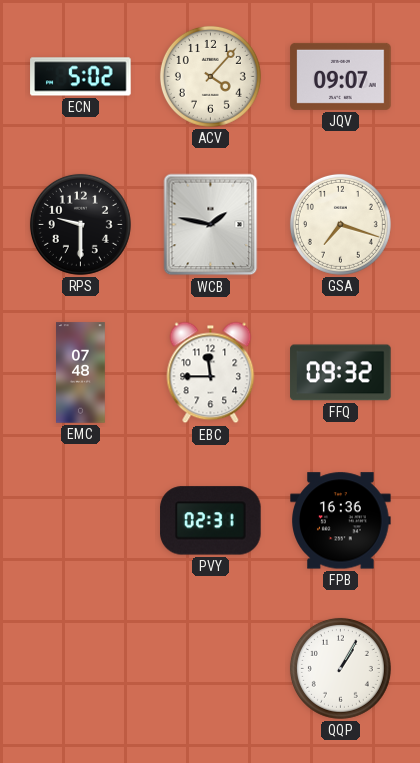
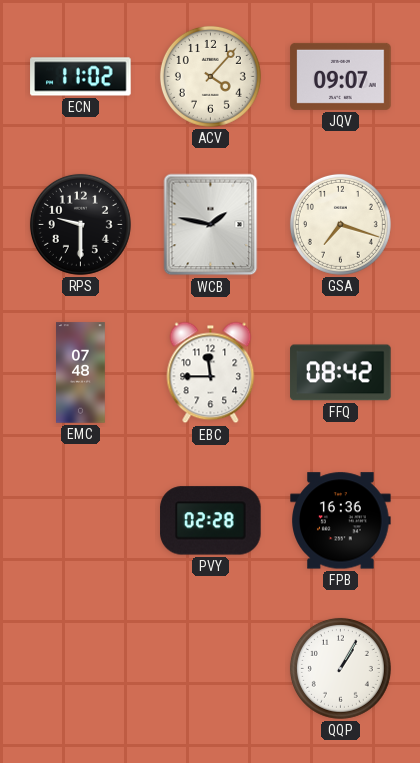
ECN: 5:02 -> 11:02
FFQ: 09:32 -> 08:42
PVY: 02:31 -> 02:28
